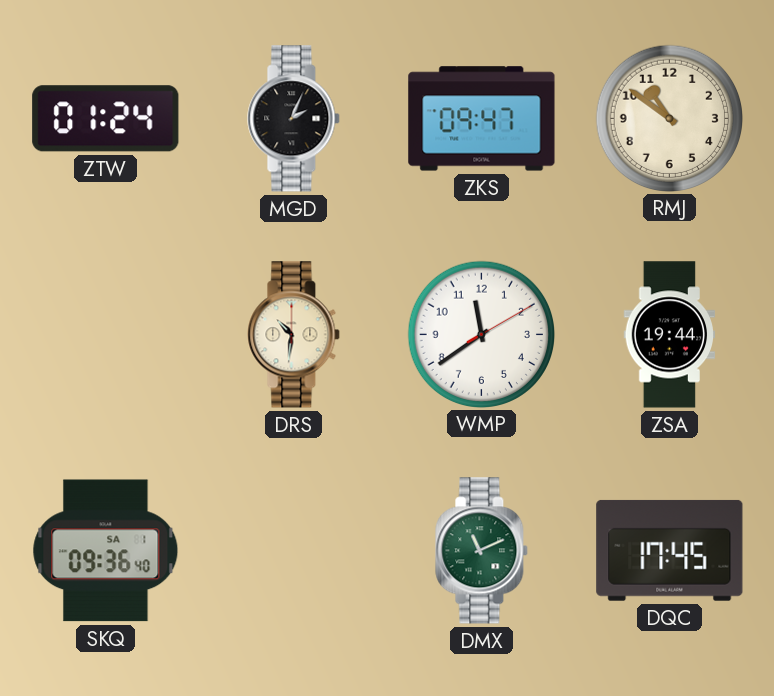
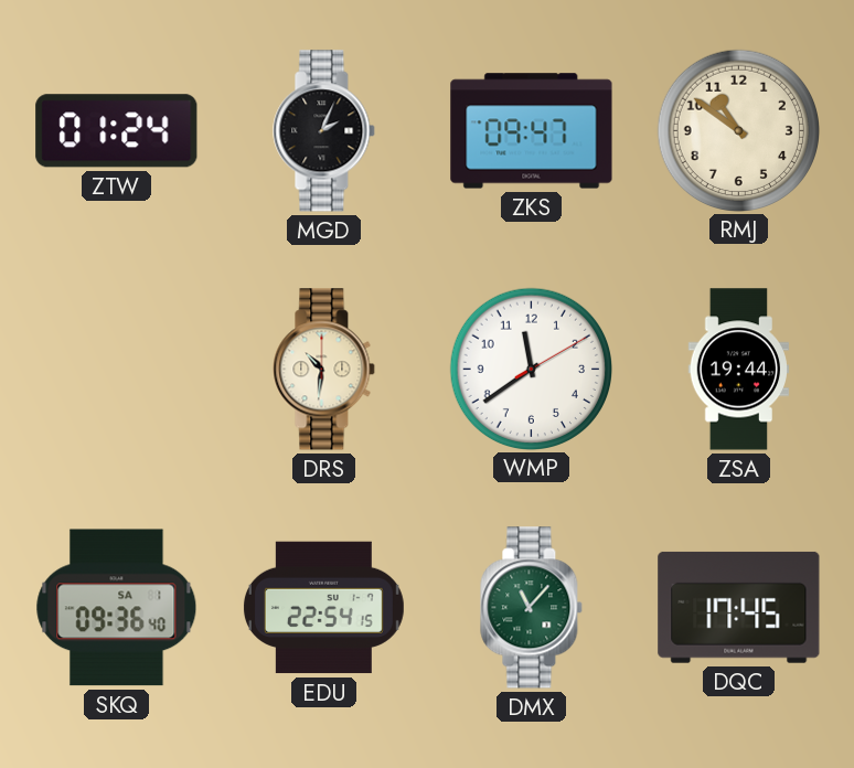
EDU: none -> 22:54
DMX: 11:11 -> 11:07
